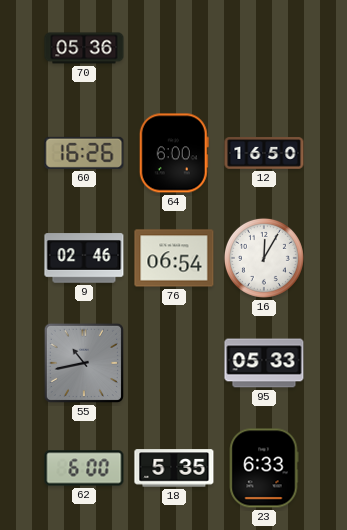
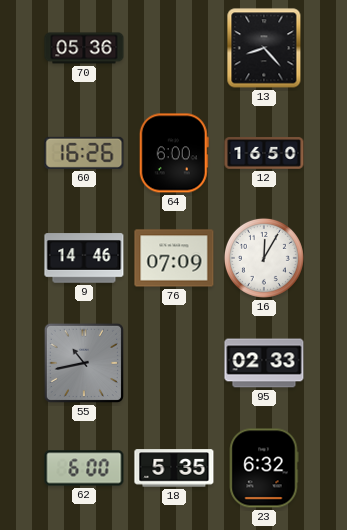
13: none -> 8:23
9: 02:46 -> 14:46
76: 06:54 -> 07:09
95: 05:33 -> 02:33
23: 6:33 -> 6:32
